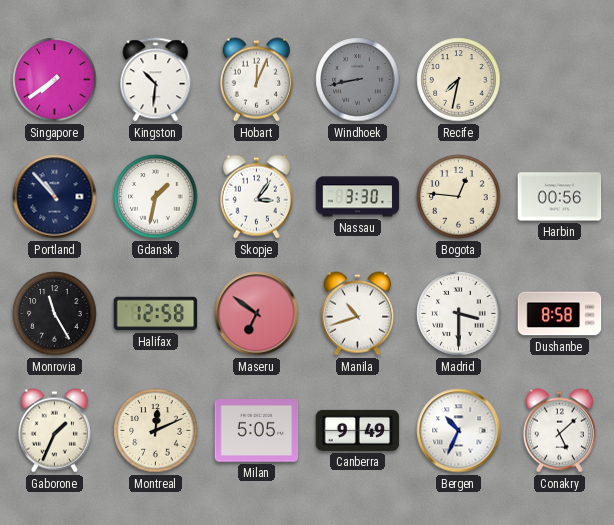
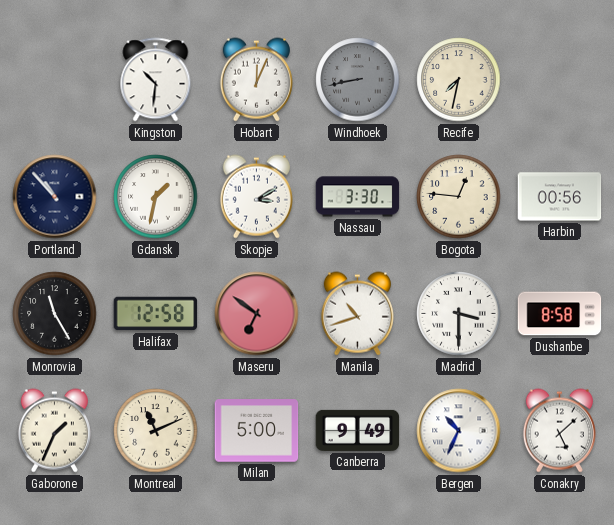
Singapore: 7:39 -> none
Skopje: 3:06 -> 3:10
Montreal: 12:11 -> 11:11
Milan: 5:05 -> 5:00
